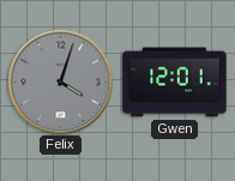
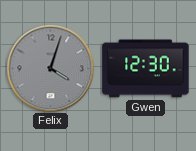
Gwen: 12:01 -> 12:30
